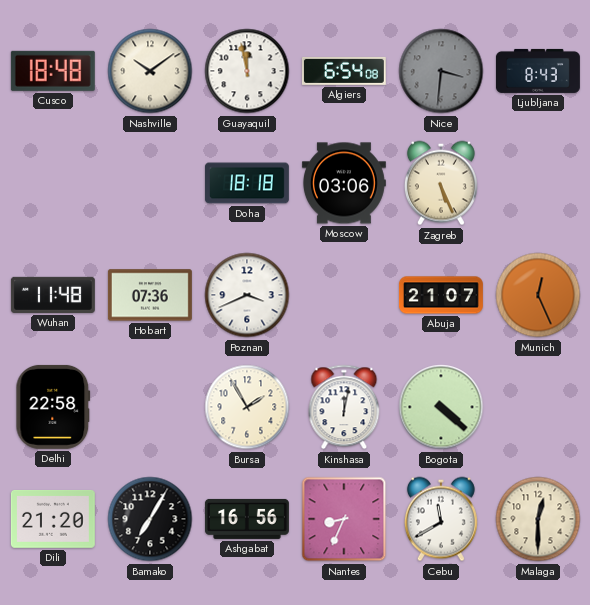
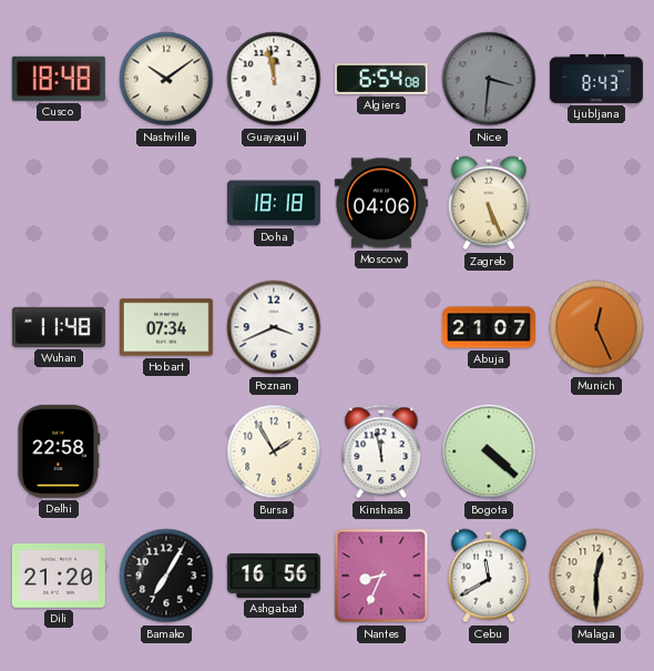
Moscow: 03:06 -> 04:06
Hobart: 07:36 -> 07:34
Kinshasa: 12:02 -> 11:58
